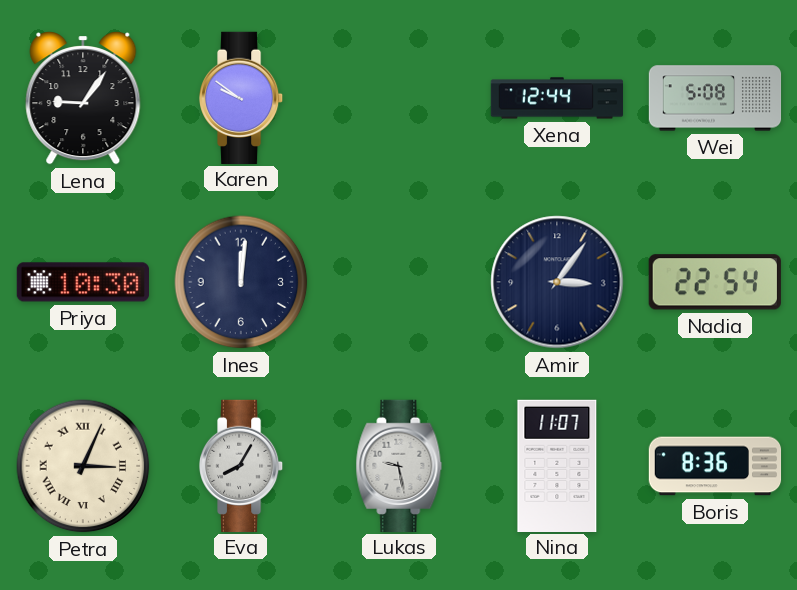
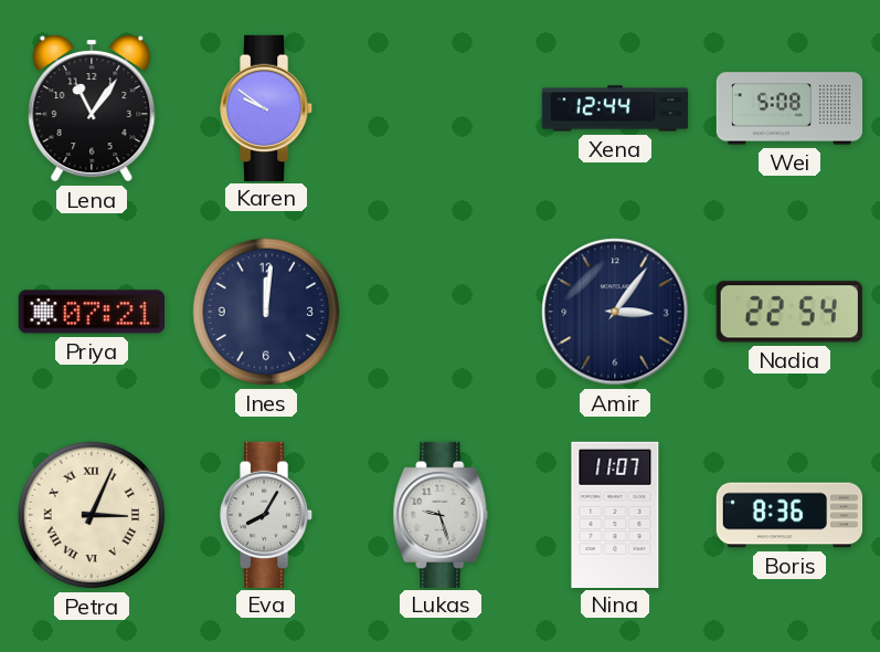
Lena: 9:06 -> 11:06
Priya: 10:30 -> 07:21
Lukas: 9:28 -> 9:27
